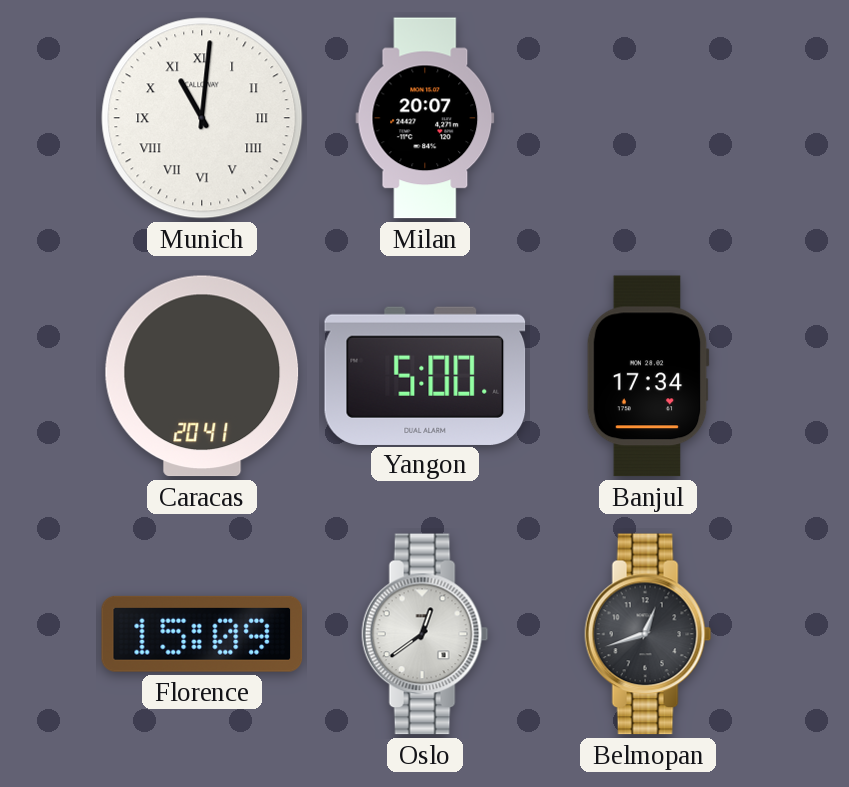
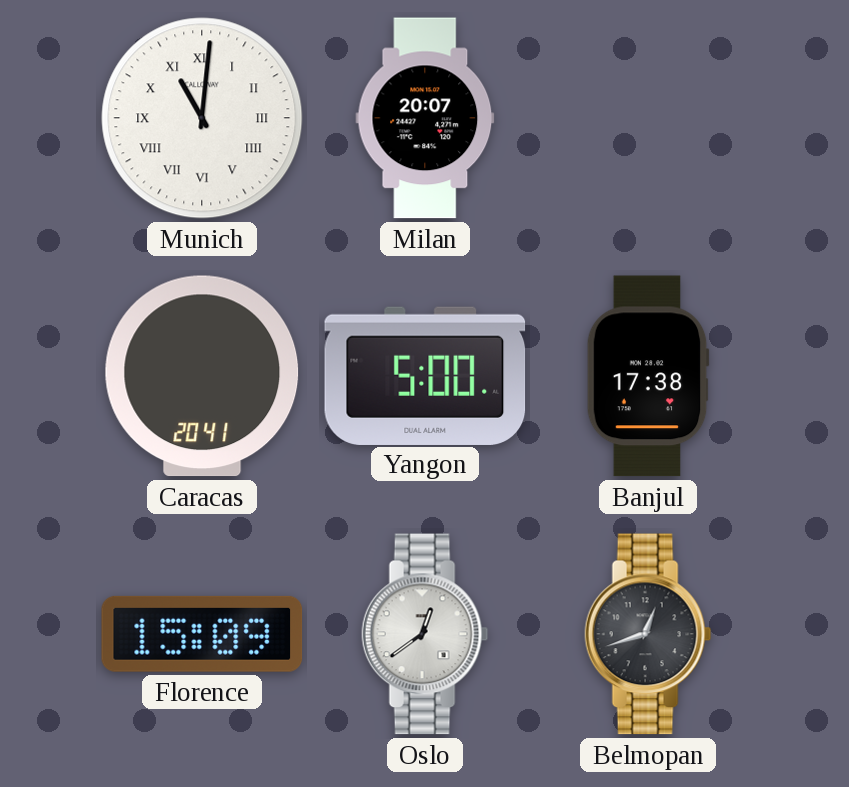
Banjul: 17:34 -> 17:38
